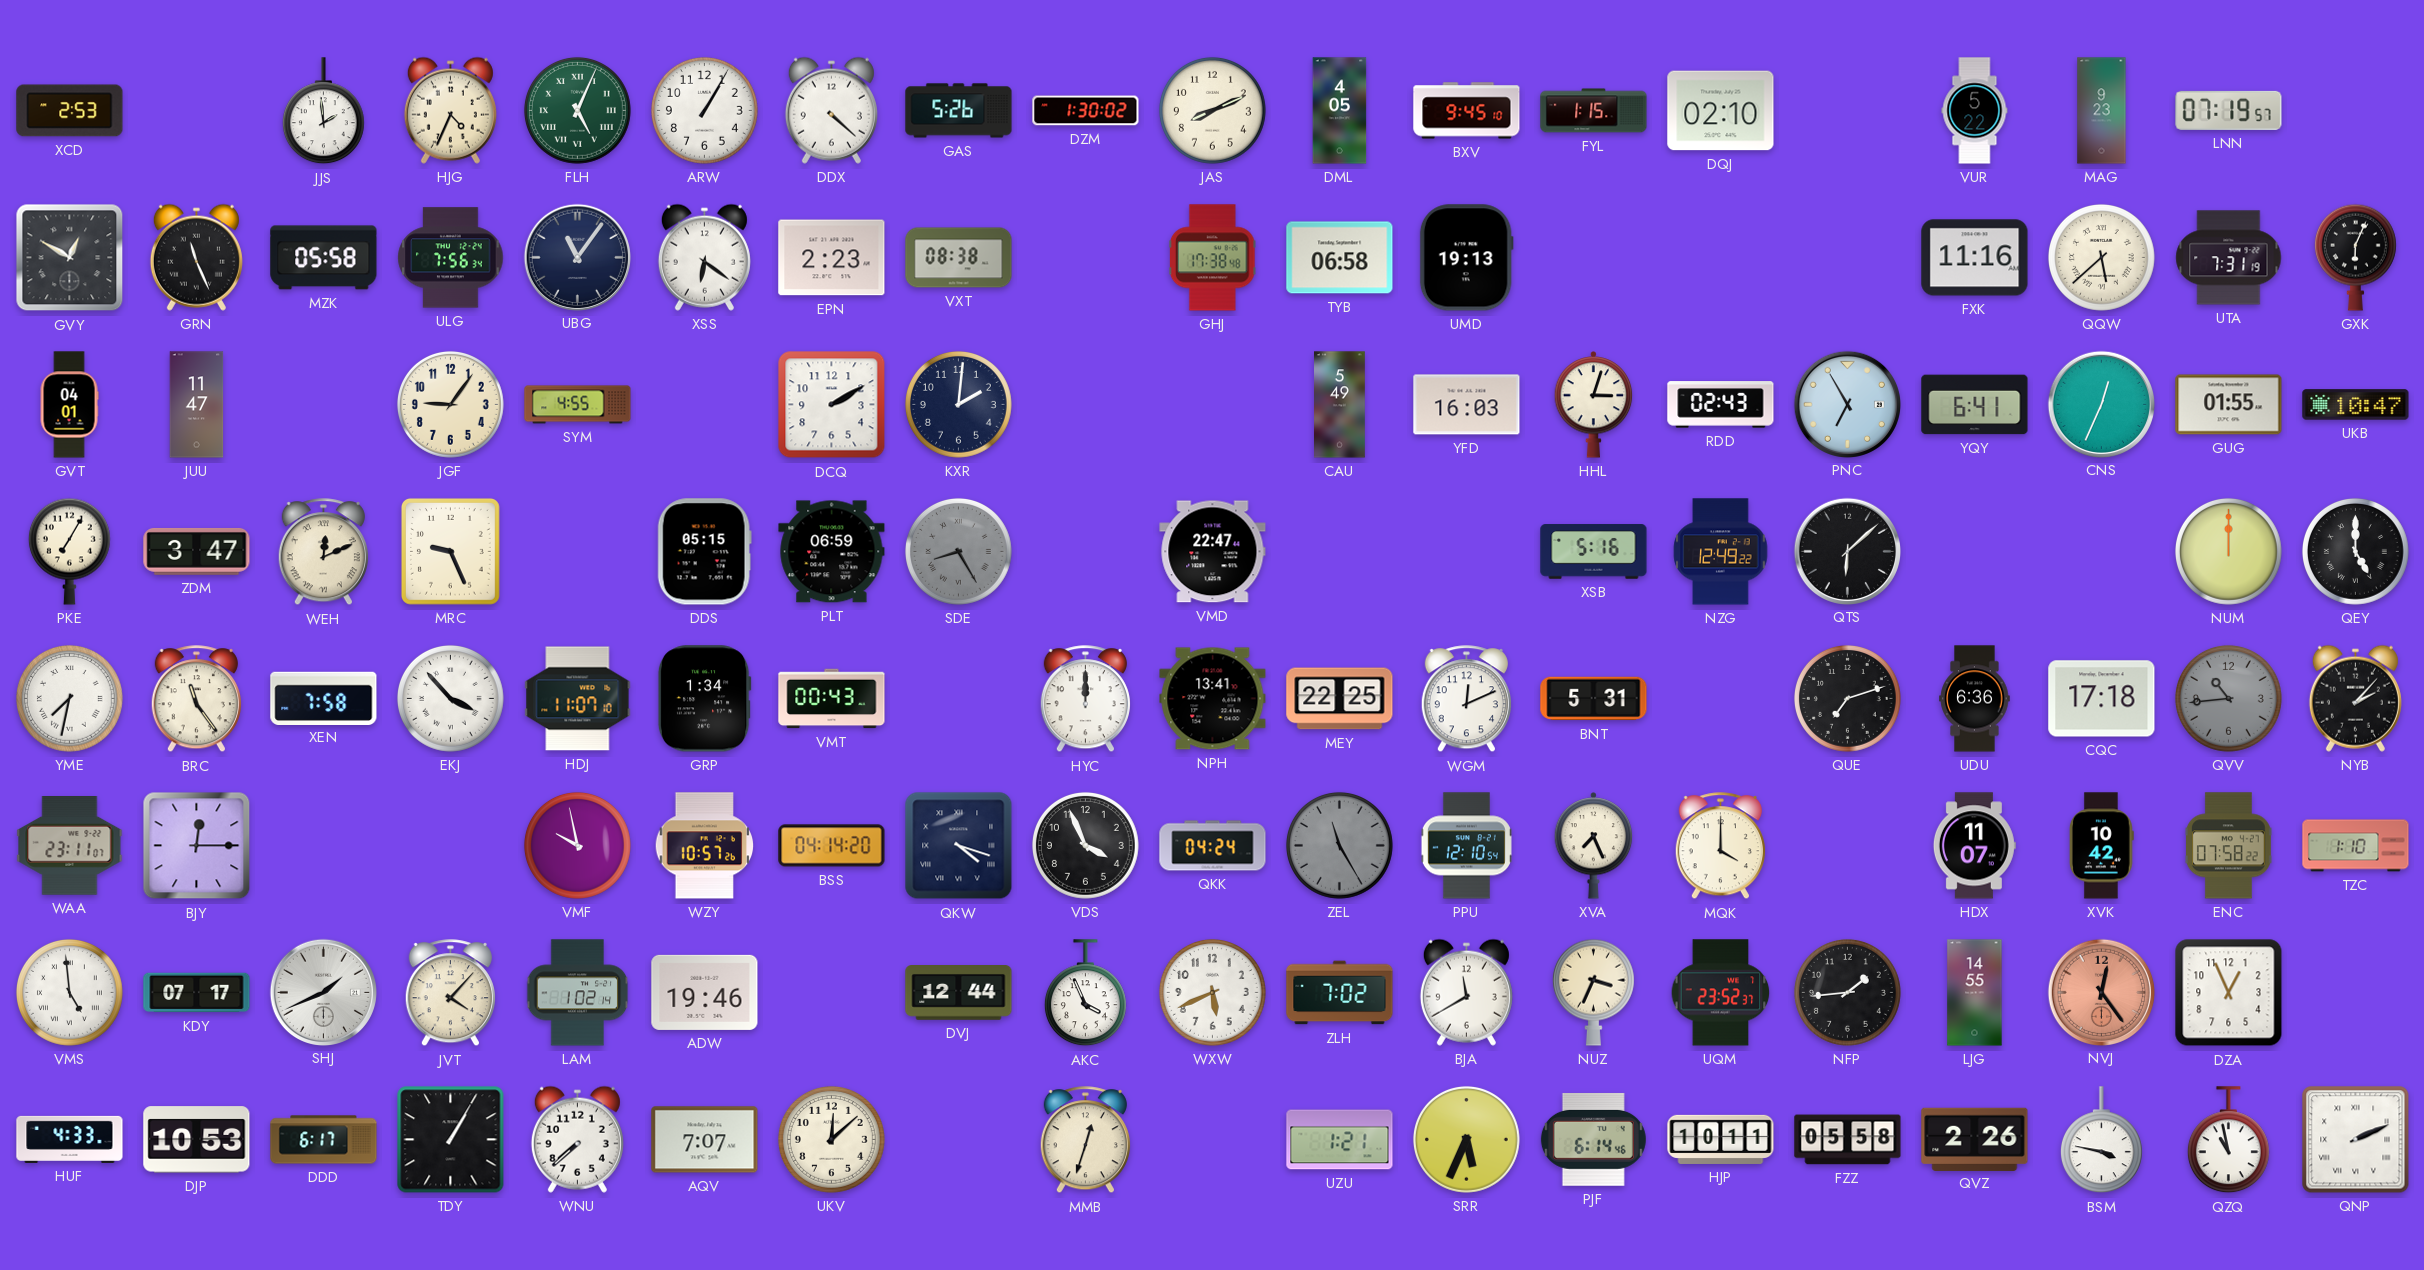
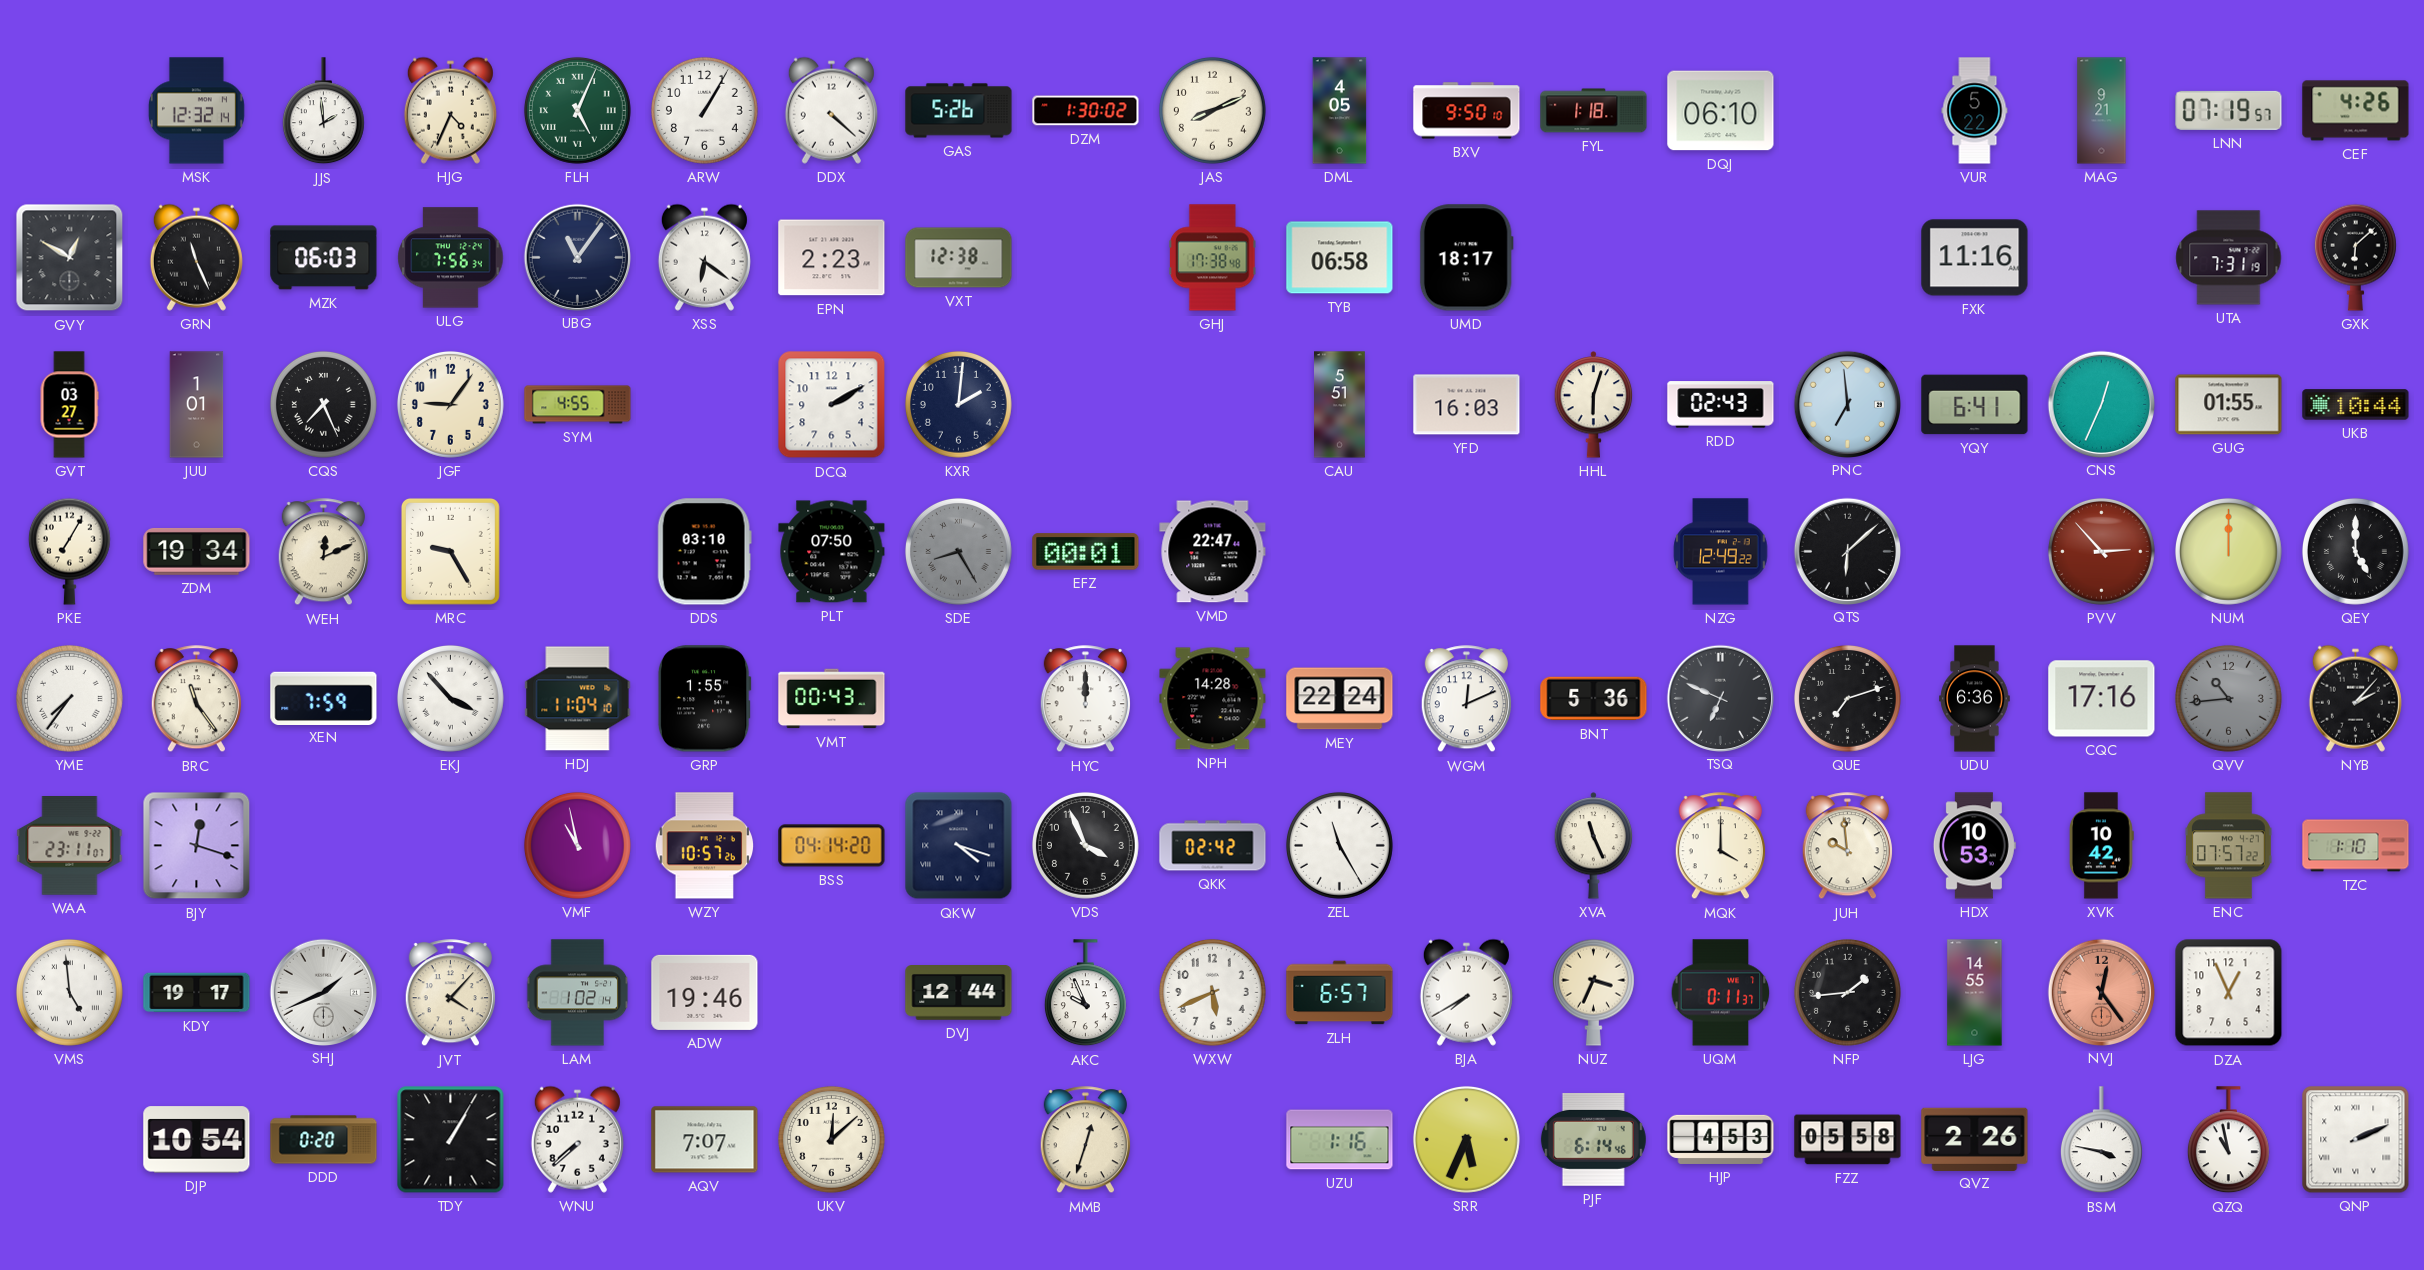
XCD: 2:53 -> none
MSK: none -> 12:32
BXV: 9:45 -> 9:50
FYL: 1:15 -> 1:18
DQJ: 02:10 -> 06:10
MAG: 9:23 -> 9:21
CEF: none -> 4:26
MZK: 05:58 -> 06:03
VXT: 08:38 -> 12:38
UMD: 19:13 -> 18:17
QQW: 5:38 -> none
GXK: 6:04 -> 6:08
GVT: 04:01 -> 03:27
JUU: 11:47 -> 1:01
CQS: none -> 7:26
CAU: 5:49 -> 5:51
HHL: 3:03 -> 6:03
PNC: 6:55 -> 6:59
UKB: 10:47 -> 10:44
ZDM: 3:47 -> 19:34
MRC: 9:26 -> 9:25
DDS: 05:15 -> 03:10
PLT: 06:59 -> 07:50
EFZ: none -> 00:01
XSB: 5:16 -> none
PVV: none -> 2:53
YME: 7:32 -> 7:36
XEN: 7:58 -> 7:59
HDJ: 11:07 -> 11:04
GRP: 1:34 -> 1:55
NPH: 13:41 -> 14:28
MEY: 22:25 -> 22:24
BNT: 5:31 -> 5:36
TSQ: none -> 6:49
CQC: 17:18 -> 17:16
BJY: 12:15 -> 12:18
VMF: 9:58 -> 10:58
QKK: 04:24 -> 02:42
ZEL dial: grey -> white
PPU: 12:10 -> none
XVA: 7:26 -> 11:26
JUH: none -> 9:59
HDX: 11:07 -> 10:53
ENC: 07:58 -> 07:57
KDY: 07:17 -> 19:17
AKC: 3:56 -> 9:56
ZLH: 7:02 -> 6:57
BJA: 11:40 -> 7:40
UQM: 23:52 -> 0:11
HUF: 4:33 -> none
DJP: 10:53 -> 10:54
DDD: 6:17 -> 0:20
UZU: 1:21 -> 1:16
HJP: 10:11 -> 4:53
